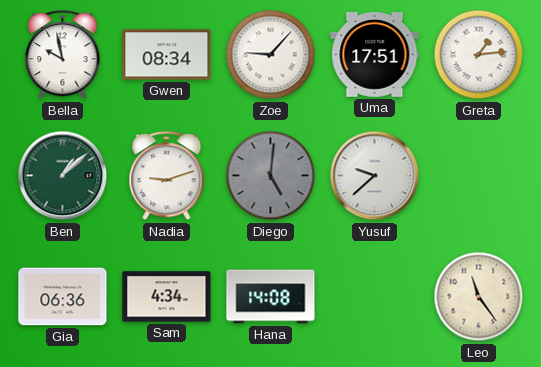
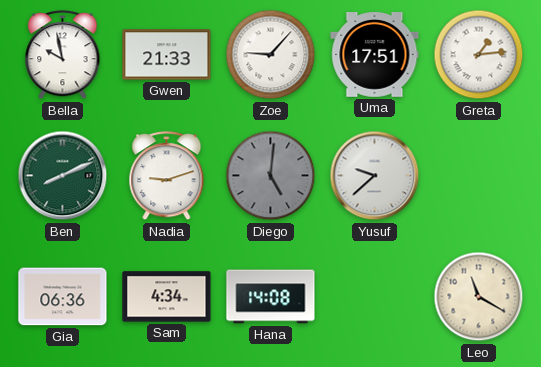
Gwen: 08:34 -> 21:33
Ben: 1:08 -> 8:11
Leo: 11:24 -> 11:20
